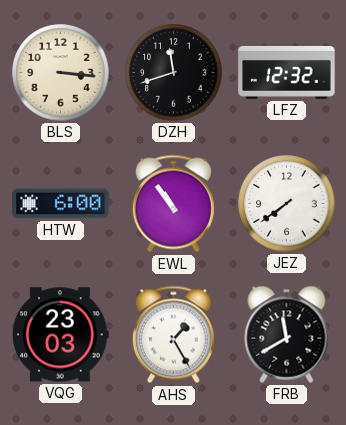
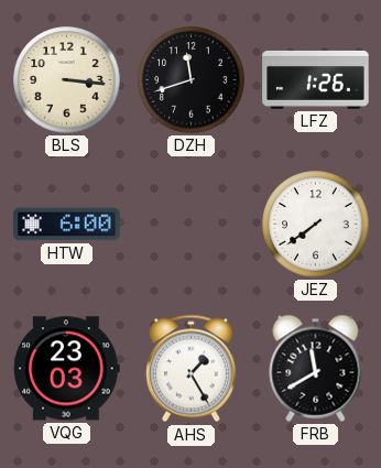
LFZ: 12:32 -> 1:26
EWL: 10:54 -> none
